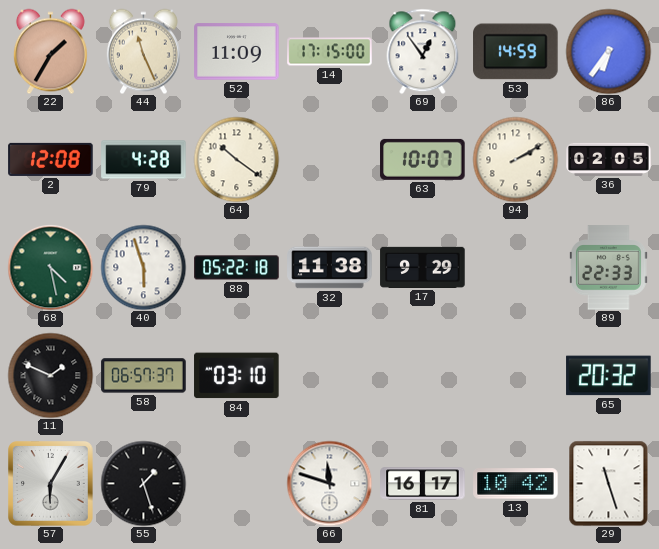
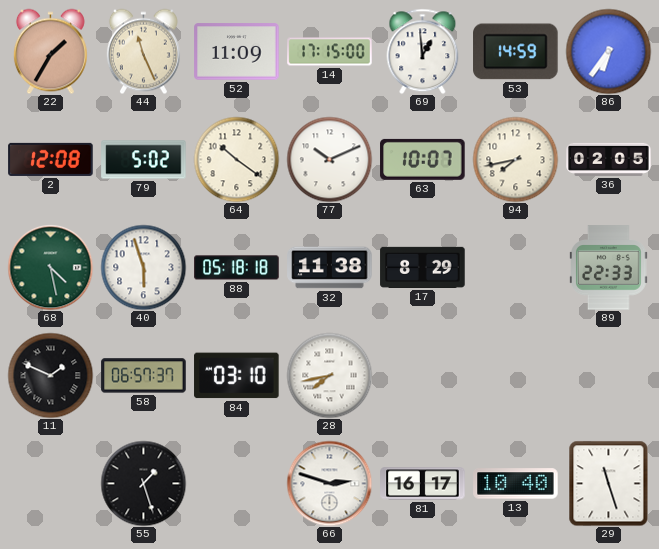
69: 12:54 -> 12:59
79: 4:28 -> 5:02
77: none -> 10:11
94: 2:10 -> 7:43
88: 05:22 -> 05:18
17: 9:29 -> 8:29
28: none -> 7:43
65: 20:32 -> none
57: 6:05 -> none
66: 11:48 -> 2:48
13: 10:42 -> 10:40
